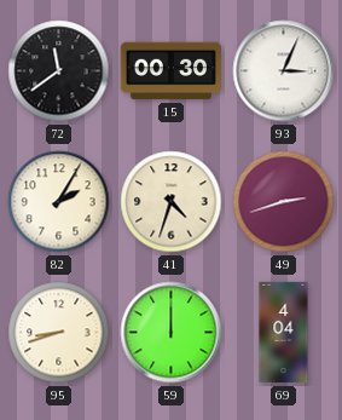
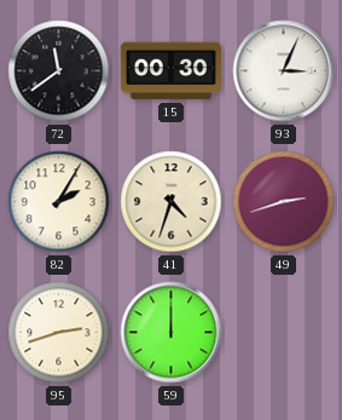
95: 8:42 -> 2:42
69: 4:04 -> none
